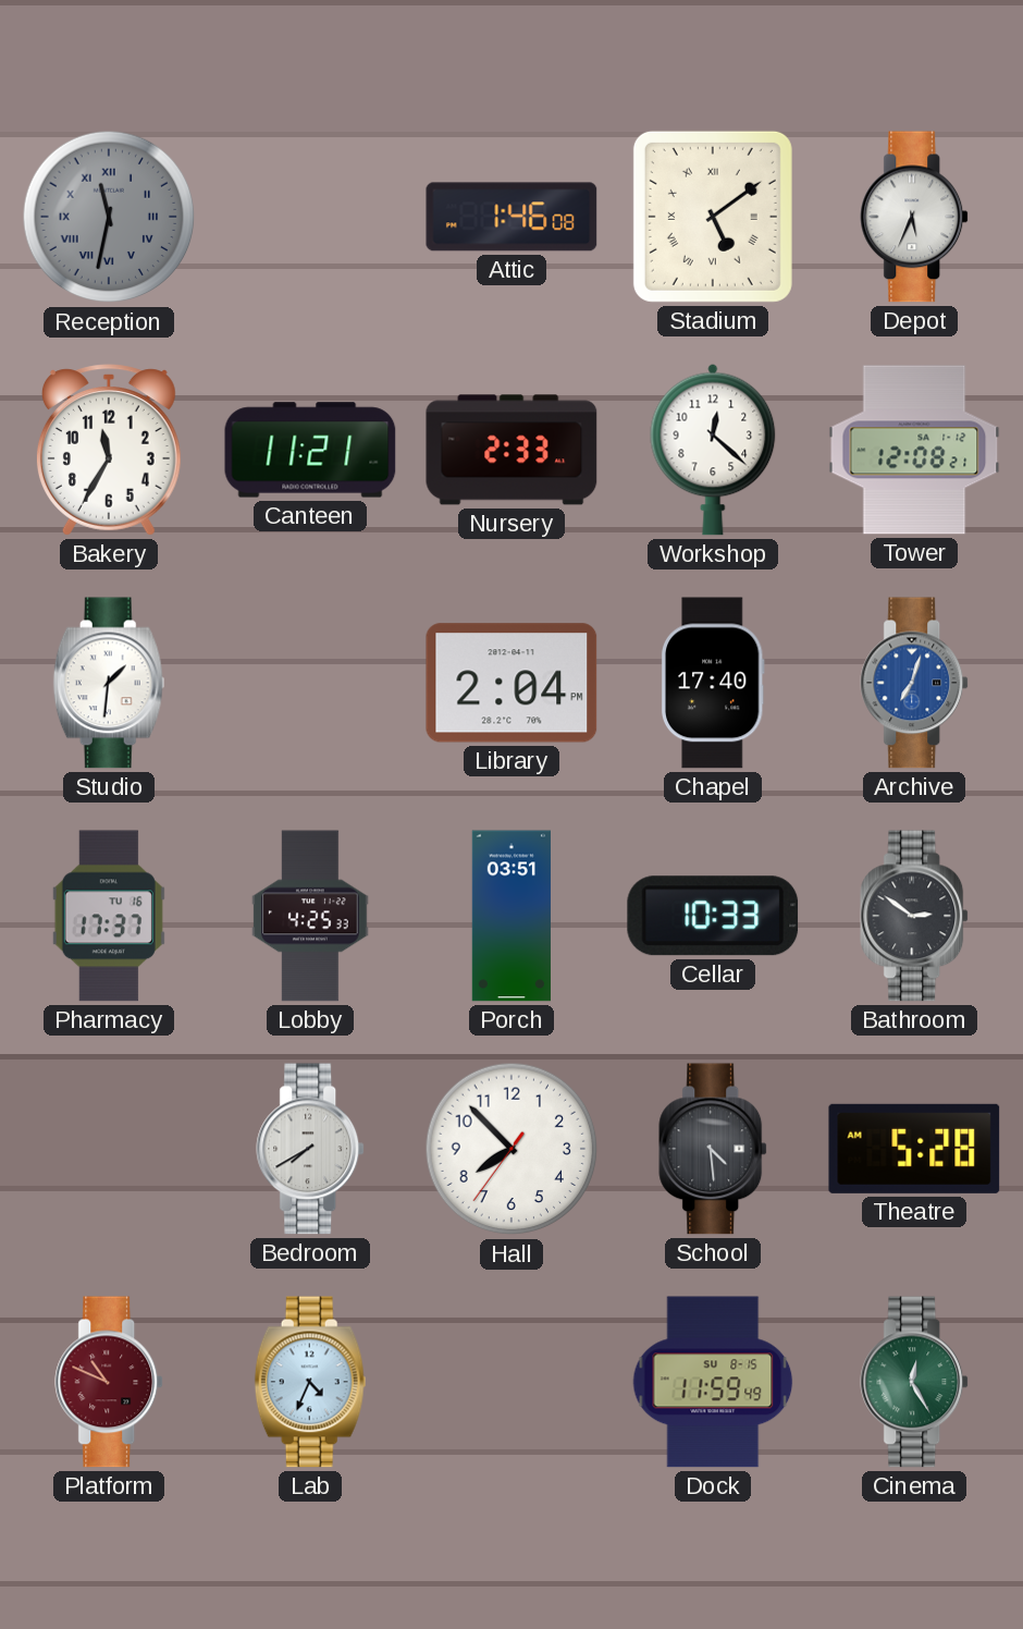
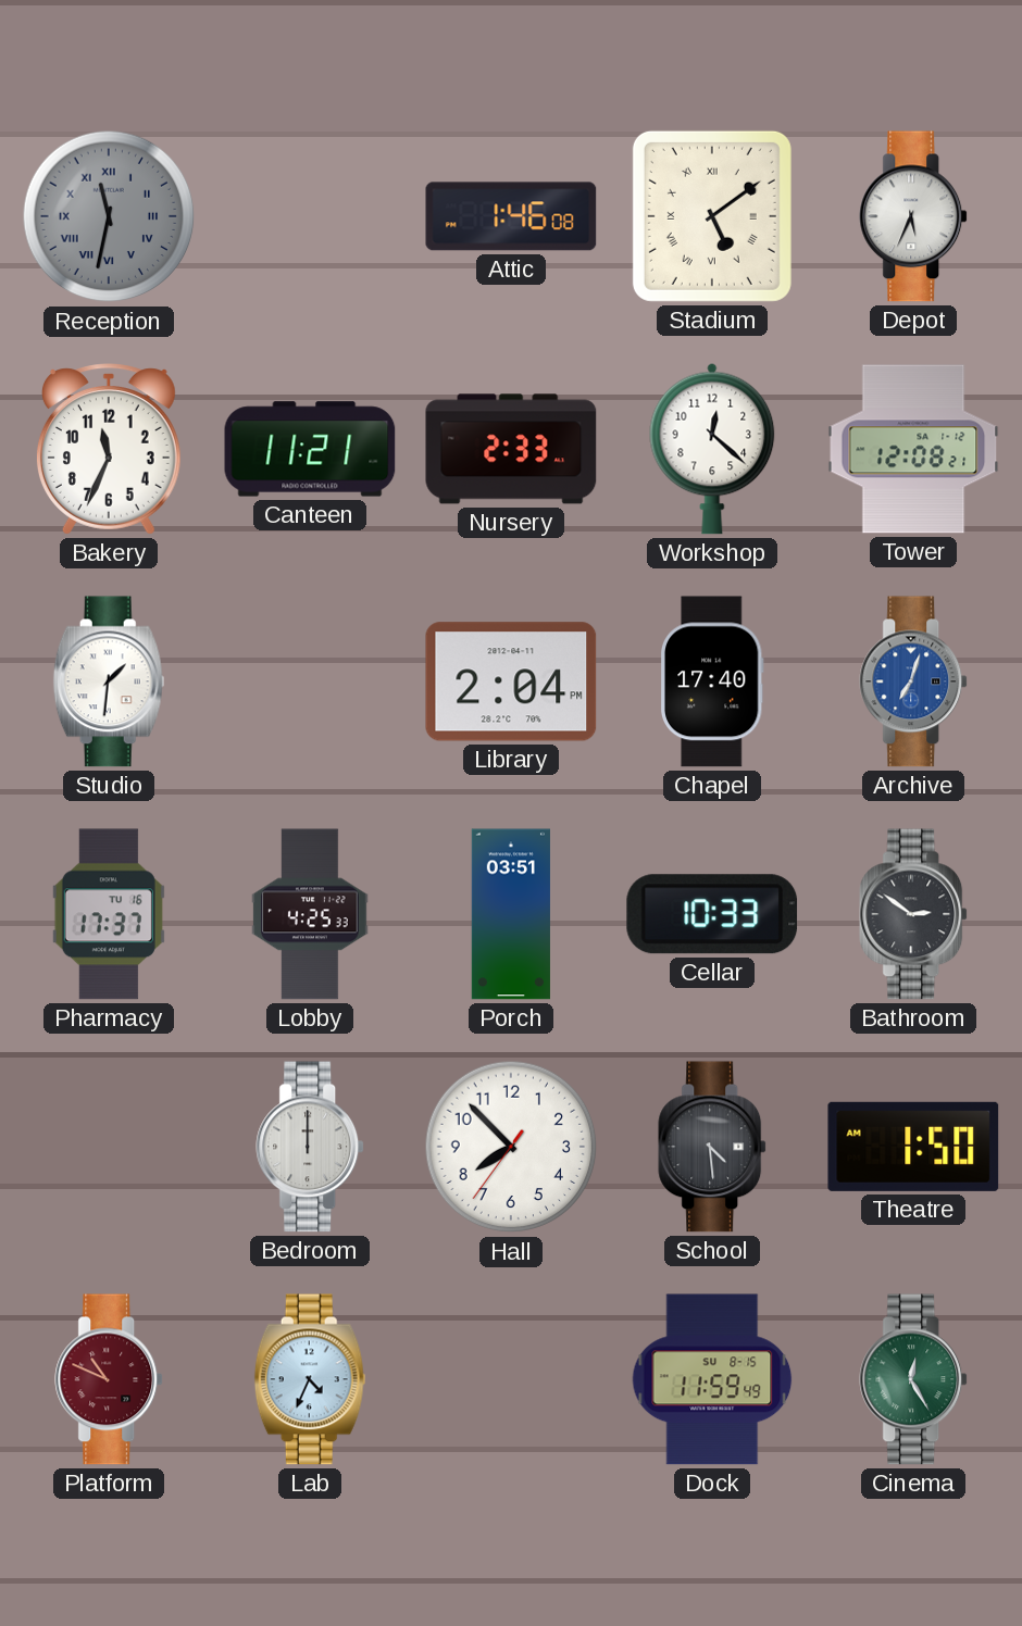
Bakery: 11:35 -> 11:34
Bedroom: 7:40 -> 12:00
Theatre: 5:28 -> 1:50
